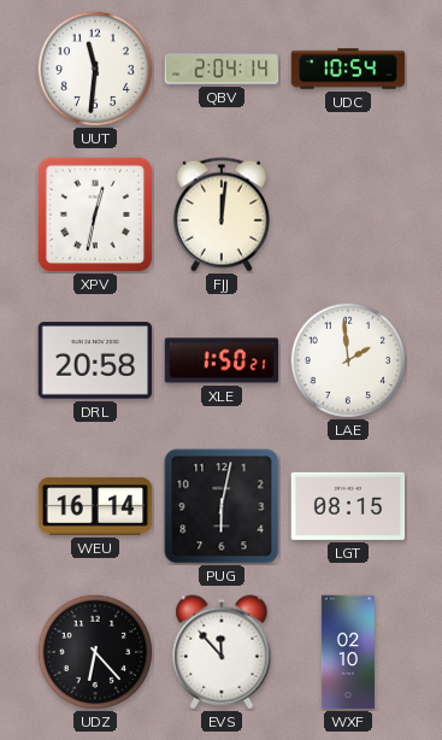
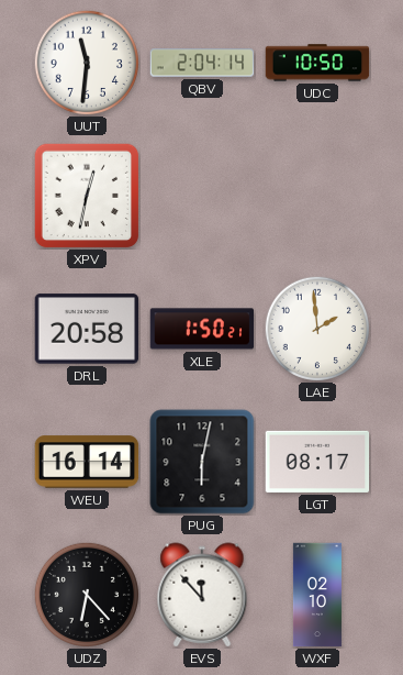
UDC: 10:54 -> 10:50
FJJ: 12:01 -> none
LGT: 08:15 -> 08:17
